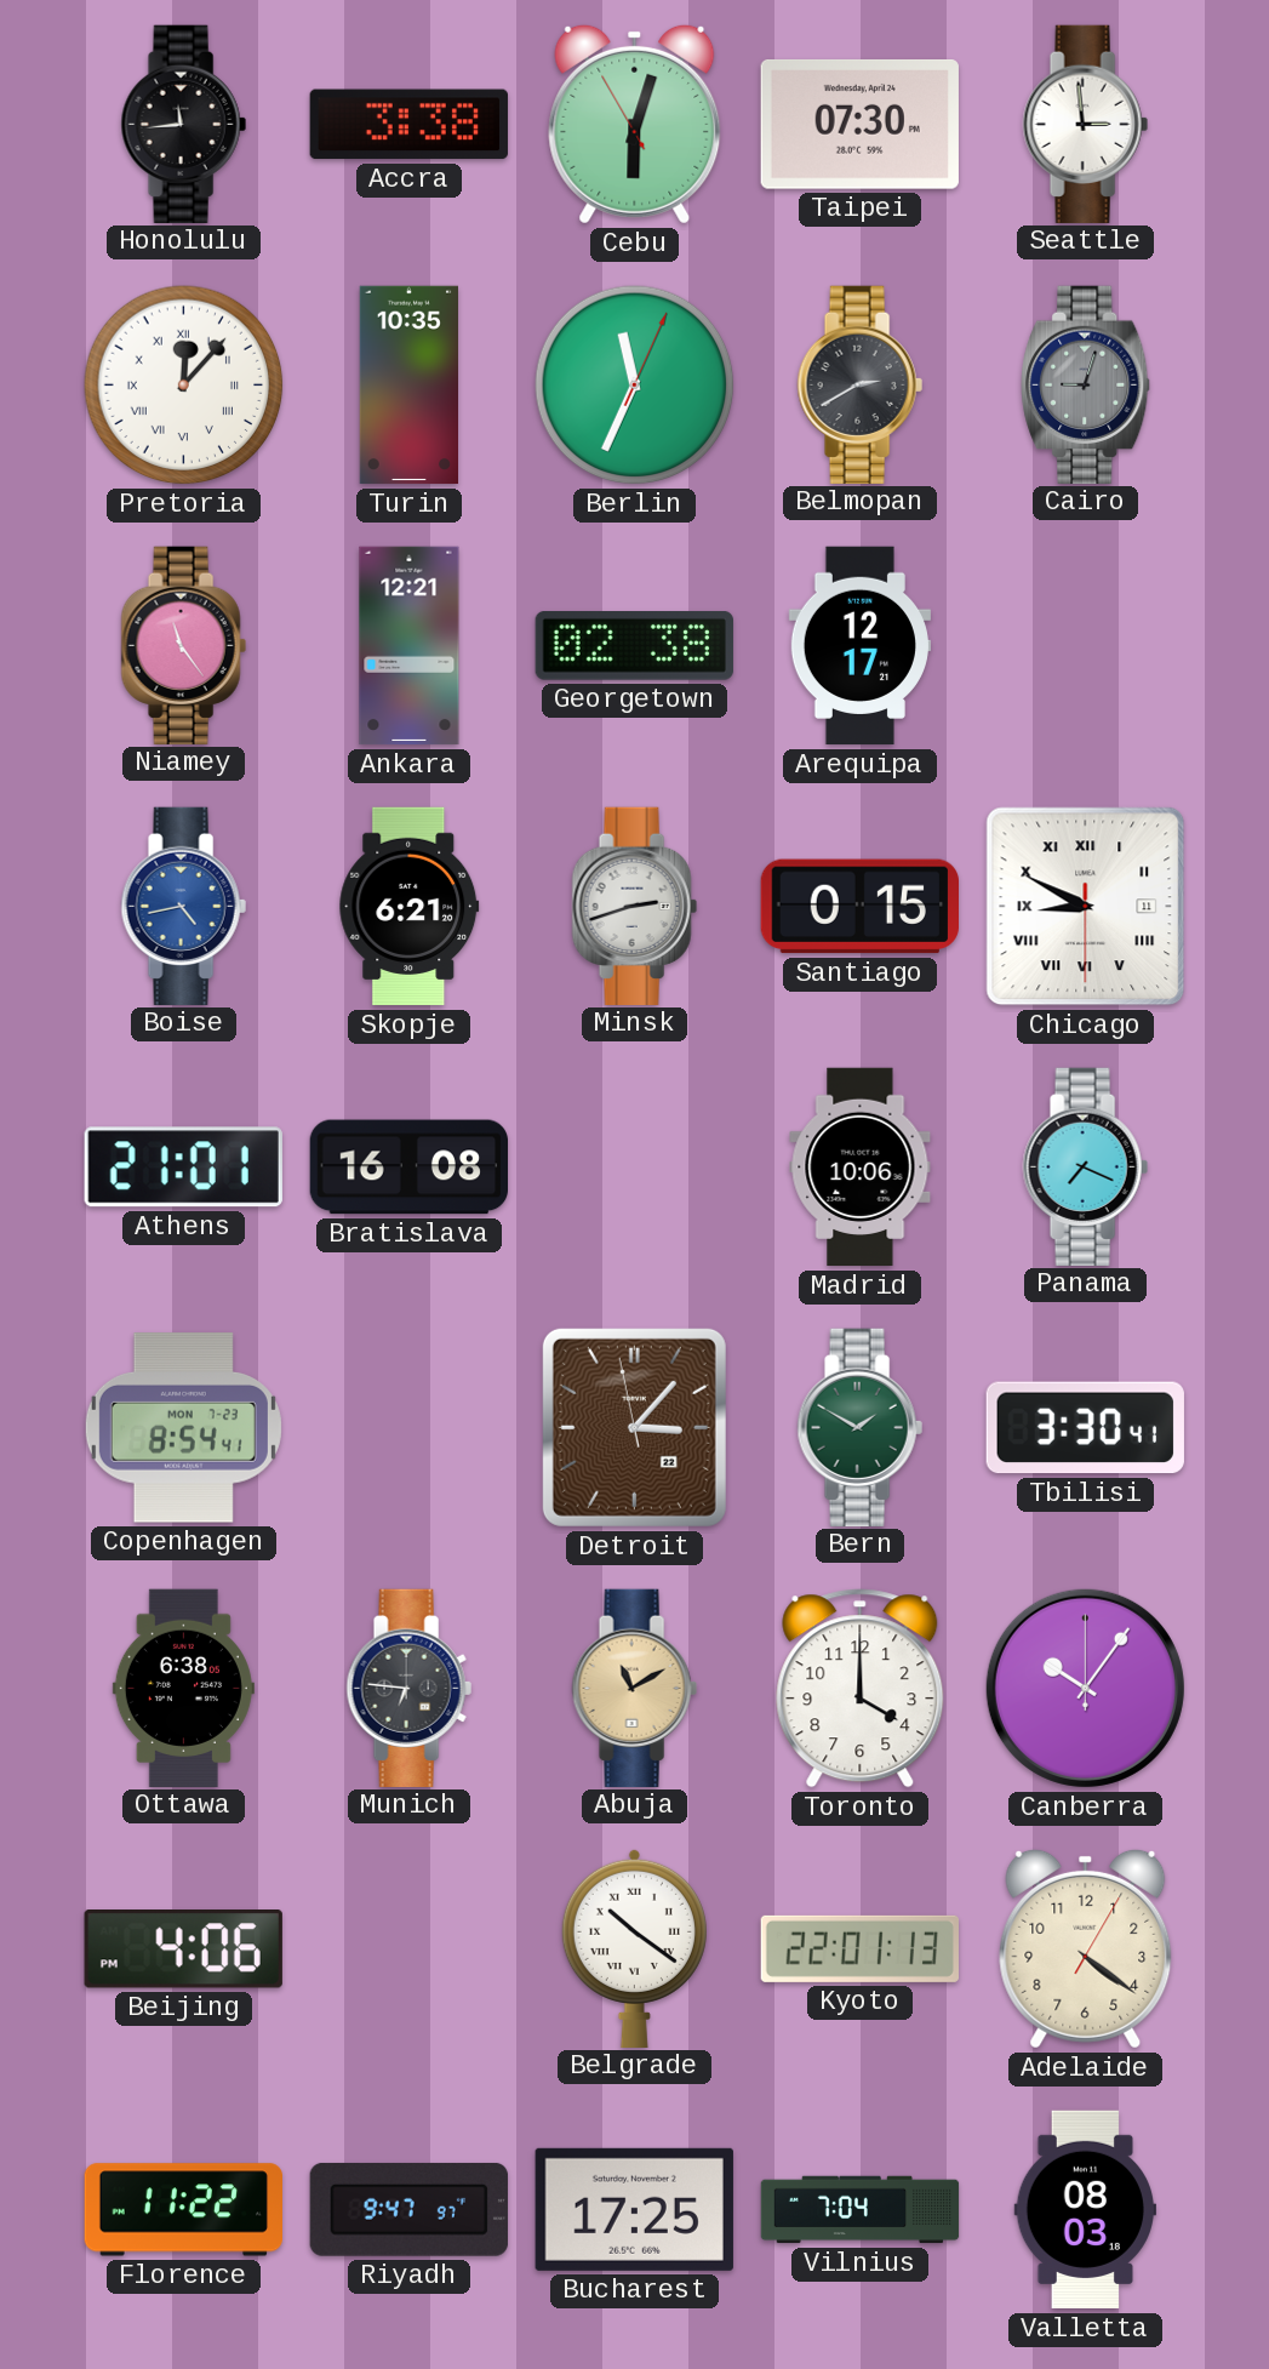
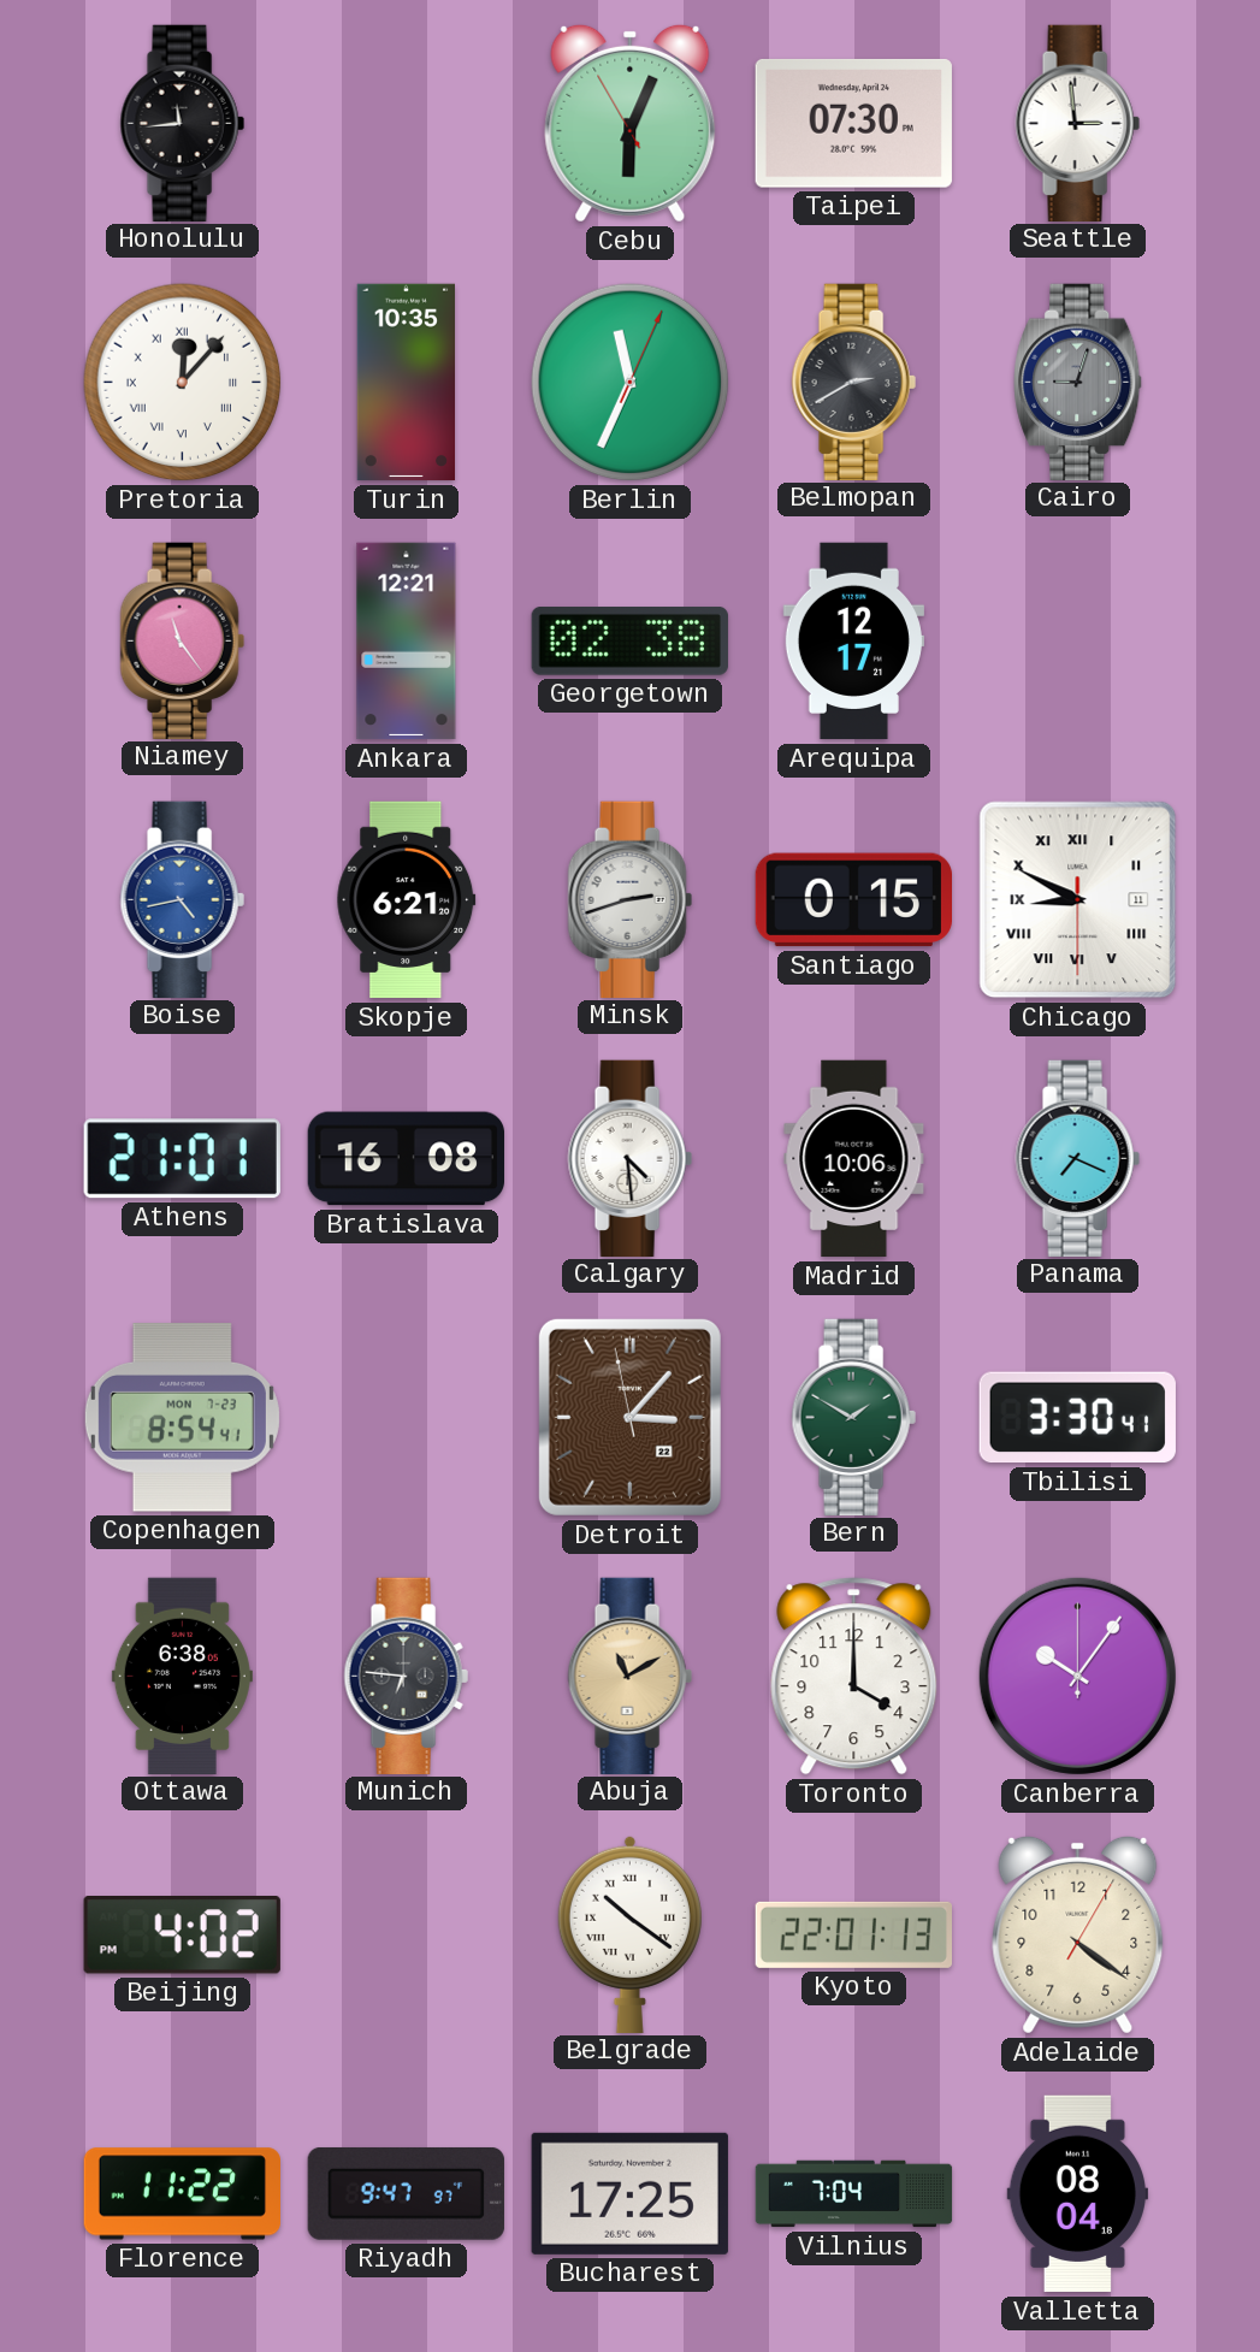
Accra: 3:38 -> none
Cebu: 6:02 -> 6:03
Calgary: none -> 4:29
Beijing: 4:06 -> 4:02
Valletta: 08:03 -> 08:04
